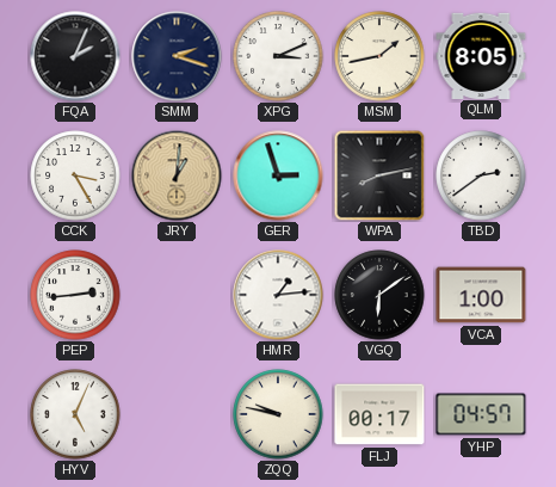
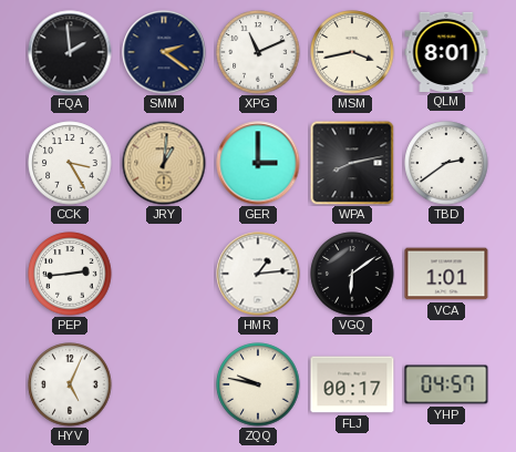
FQA: 2:04 -> 1:59
SMM: 2:18 -> 2:21
XPG: 3:11 -> 11:11
MSM: 1:43 -> 3:43
QLM: 8:05 -> 8:01
GER: 2:57 -> 3:00
VCA: 1:00 -> 1:01
